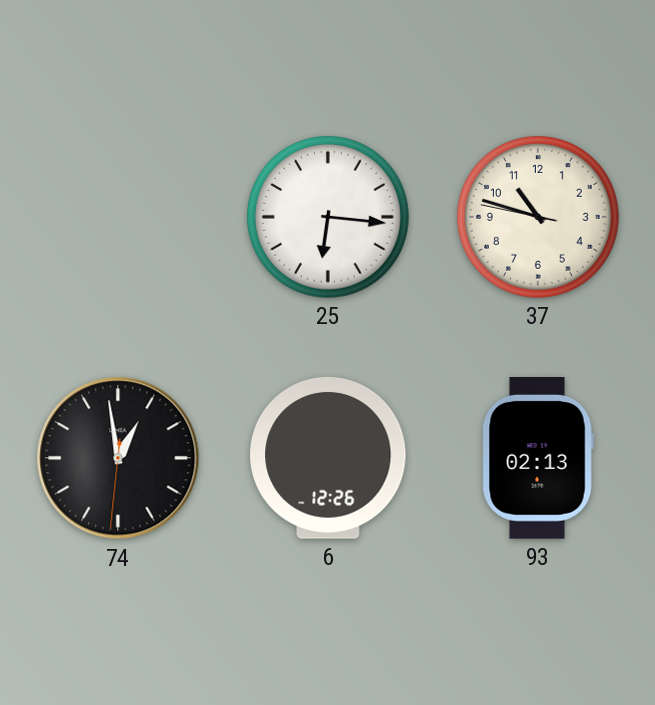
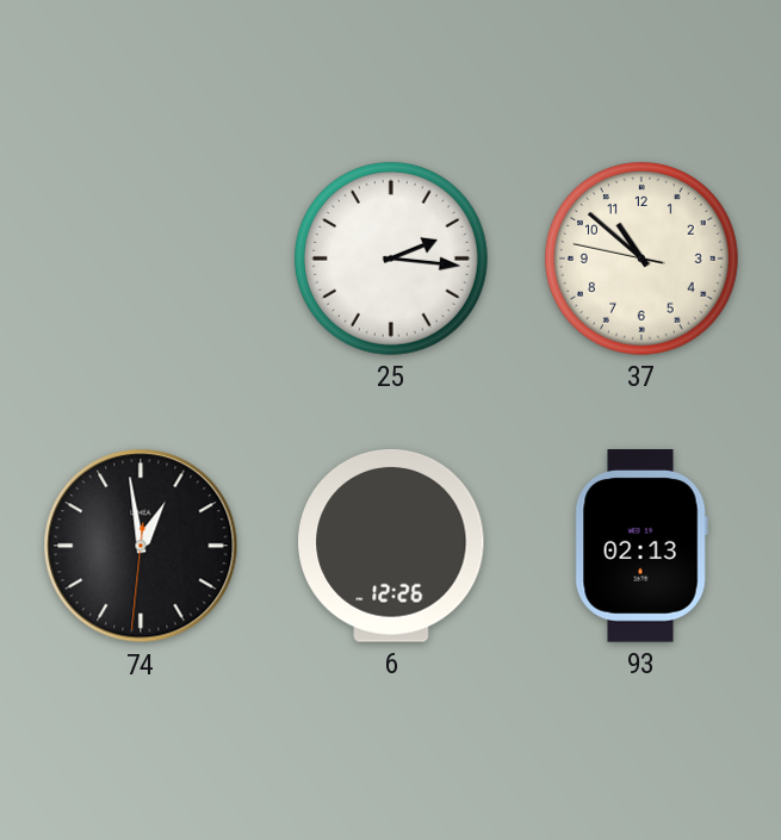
25: 6:16 -> 2:16
37: 10:47 -> 10:51
